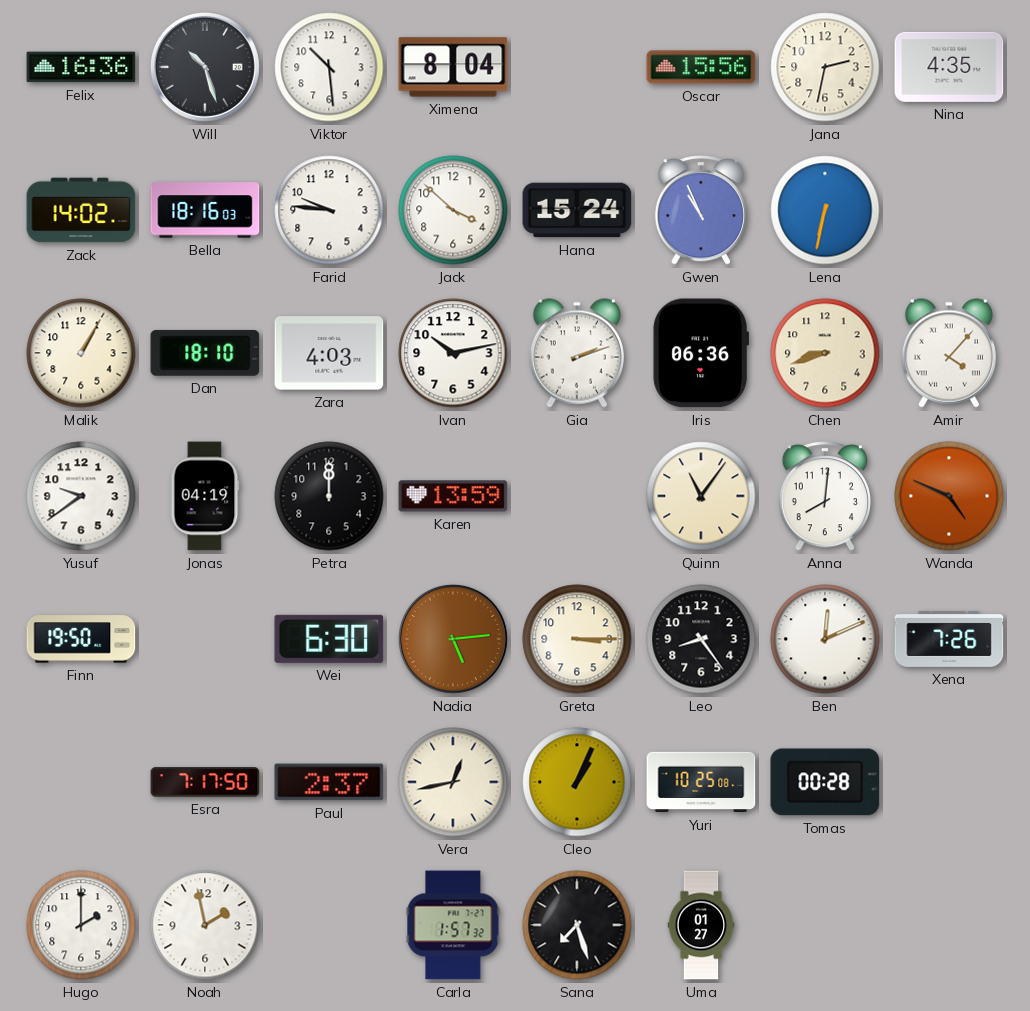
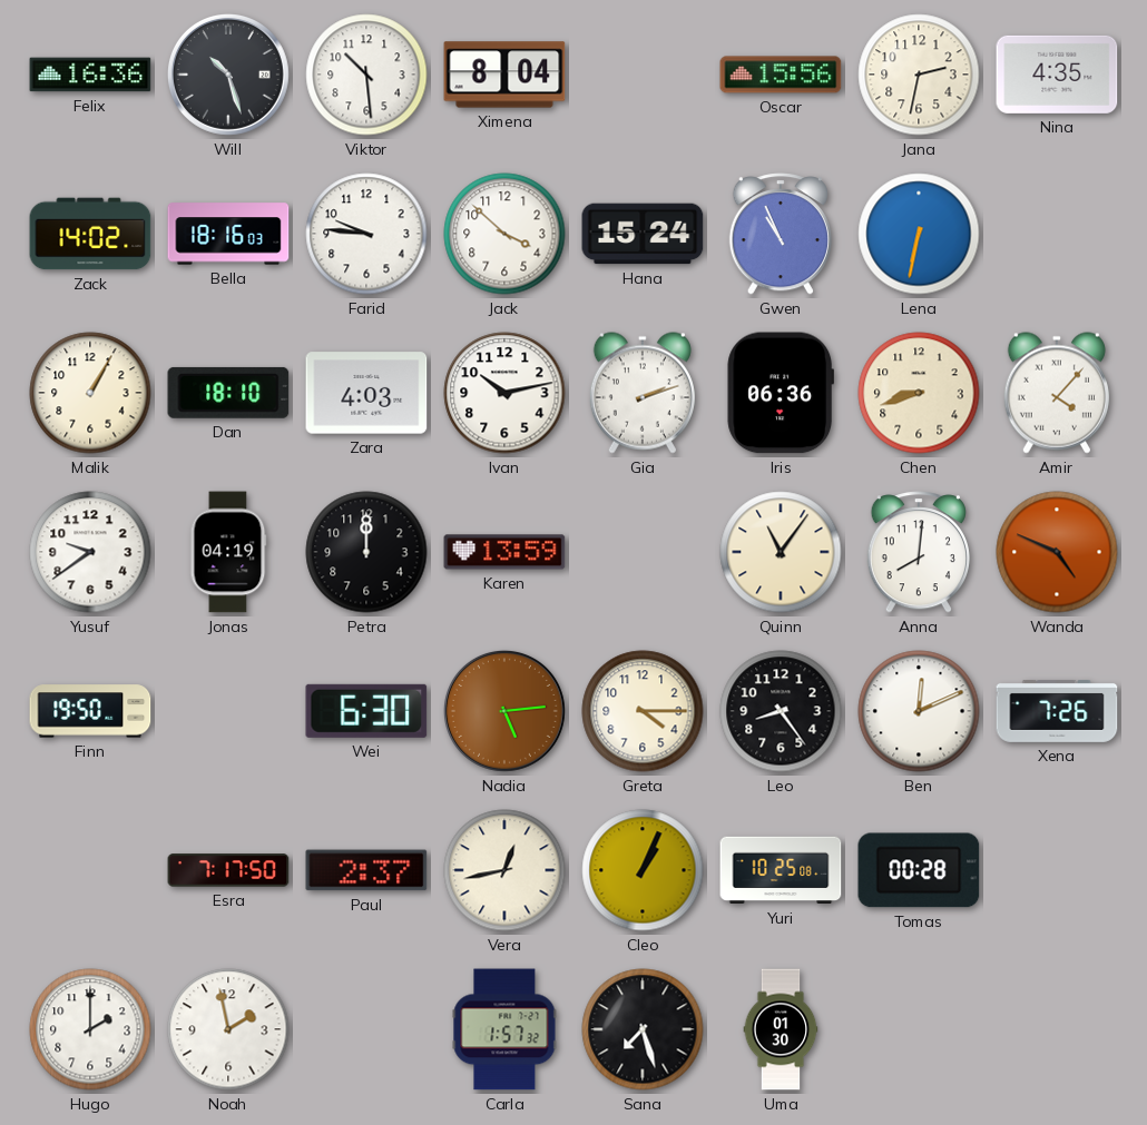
Greta: 3:15 -> 4:15
Uma: 01:27 -> 01:30
